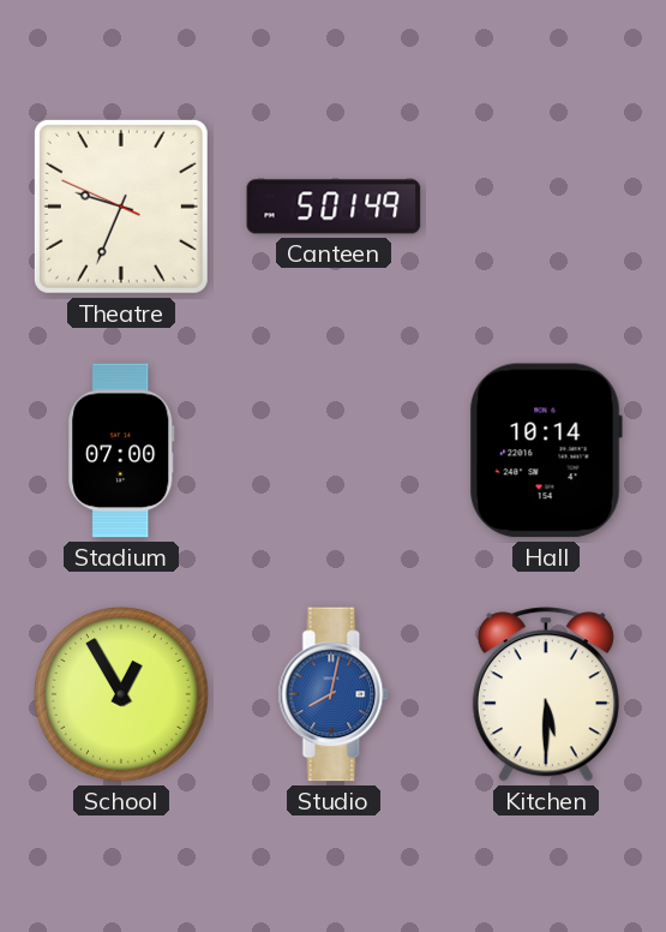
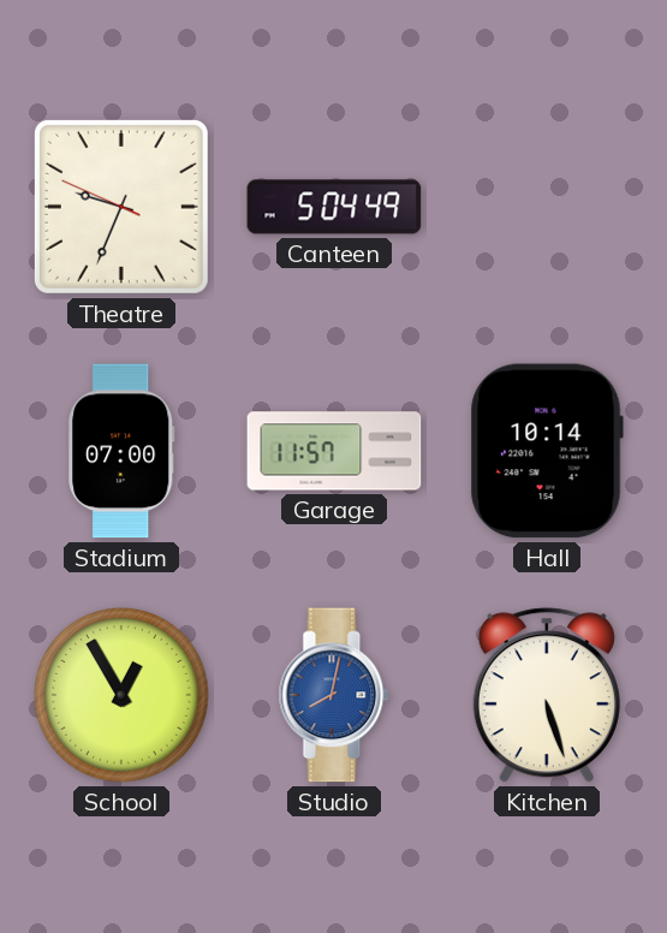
Canteen: 5:01 -> 5:04
Garage: none -> 11:57
Kitchen: 5:30 -> 5:27
